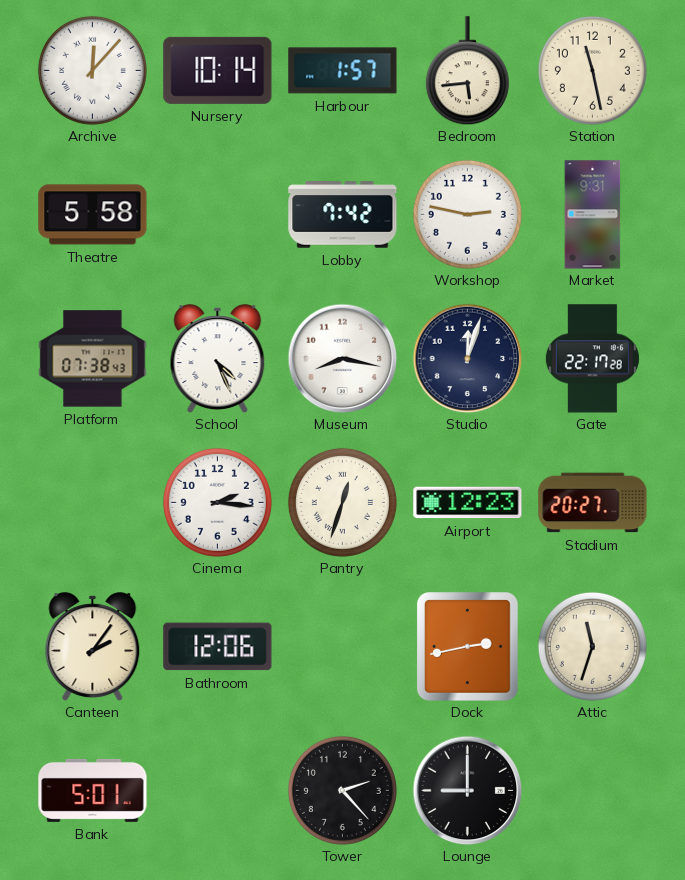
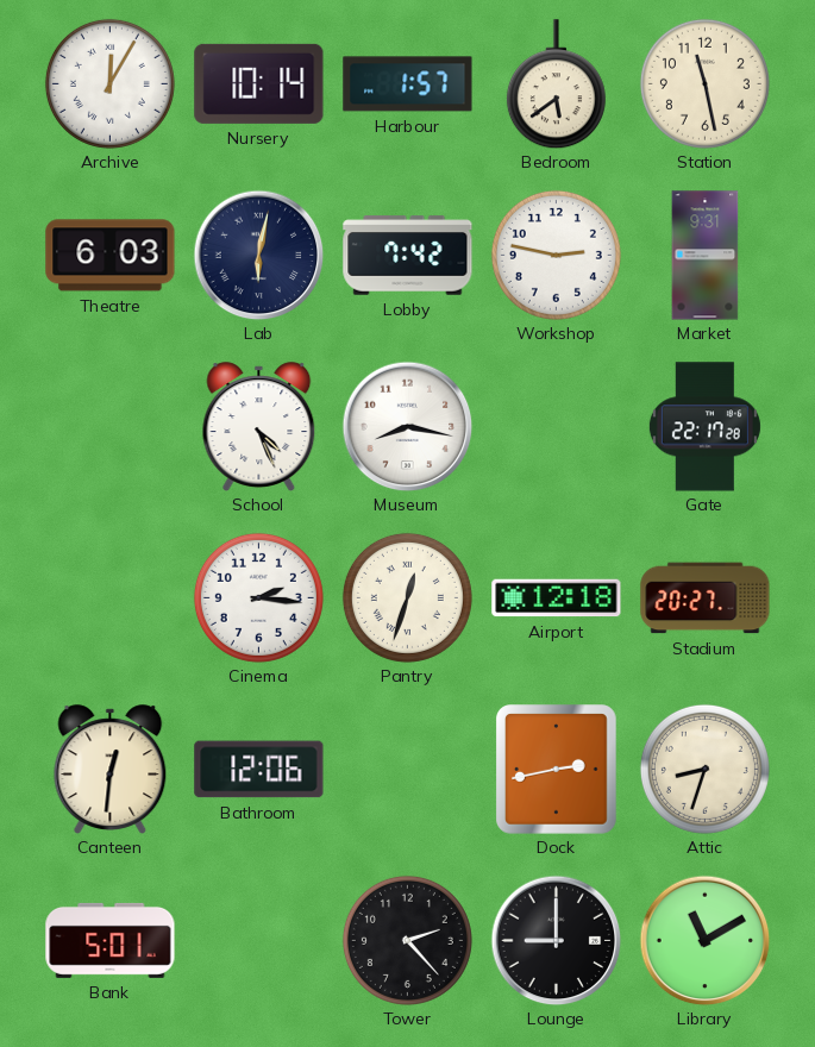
Archive: 12:07 -> 12:05
Bedroom: 5:44 -> 5:39
Theatre: 5:58 -> 6:03
Lab: none -> 6:02
Platform: 07:38 -> none
Studio: 12:03 -> none
Airport: 12:23 -> 12:18
Canteen: 2:06 -> 12:31
Attic: 11:33 -> 8:33
Library: none -> 11:10
